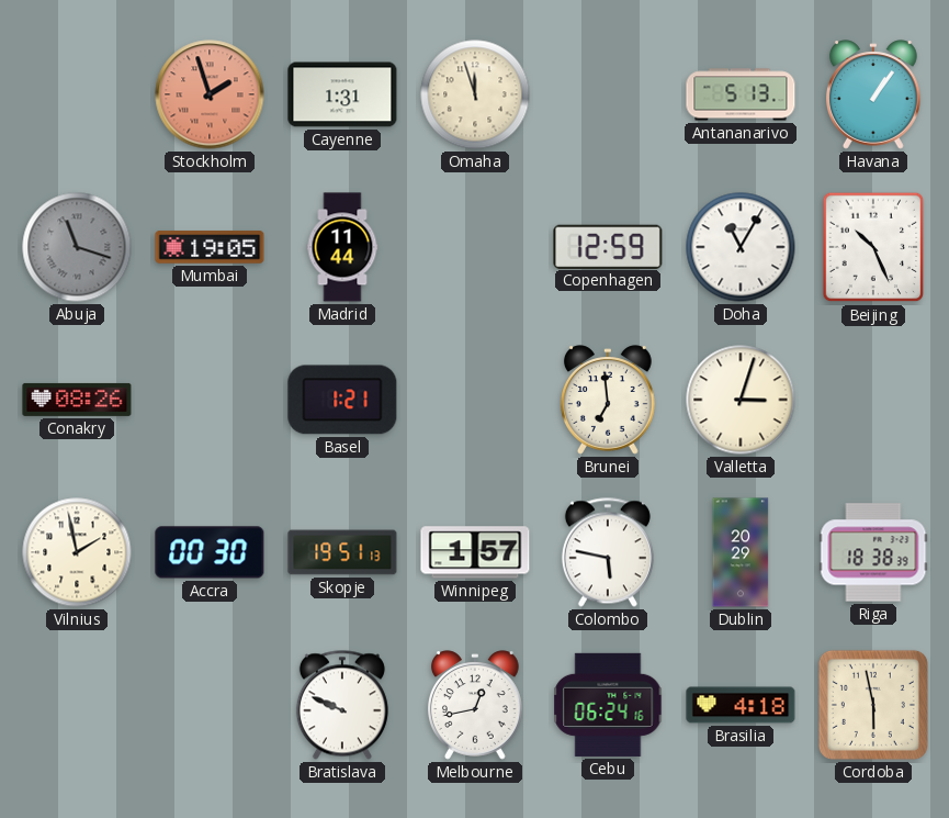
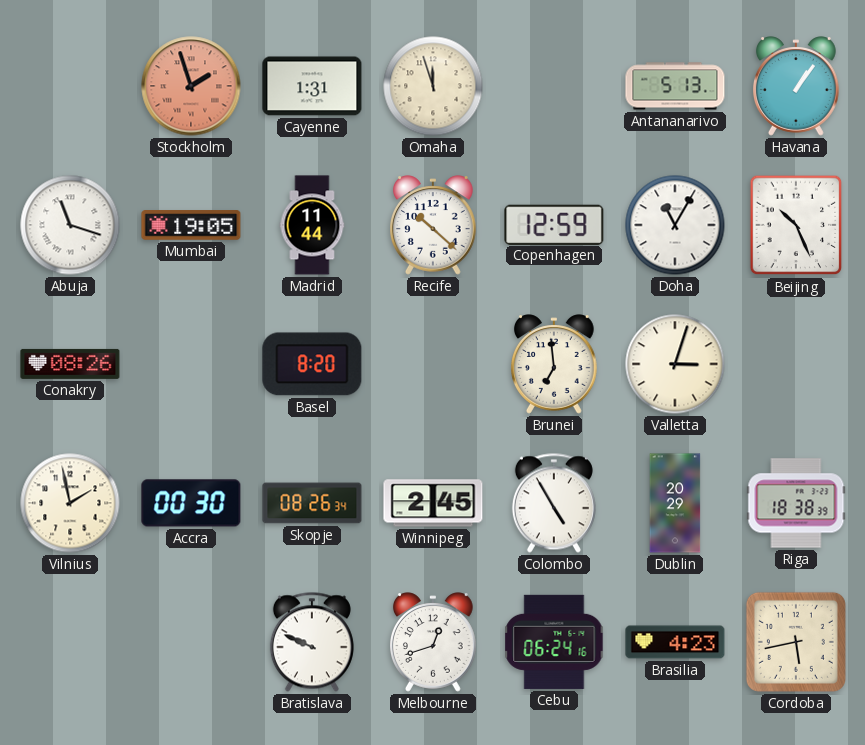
Abuja dial: grey -> white
Recife: none -> 10:22
Basel: 1:21 -> 8:20
Skopje: 19:51 -> 08:26
Winnipeg: 1:57 -> 2:45
Colombo: 5:47 -> 4:55
Melbourne: 12:43 -> 12:42
Brasilia: 4:18 -> 4:23
Cordoba: 5:58 -> 5:43
